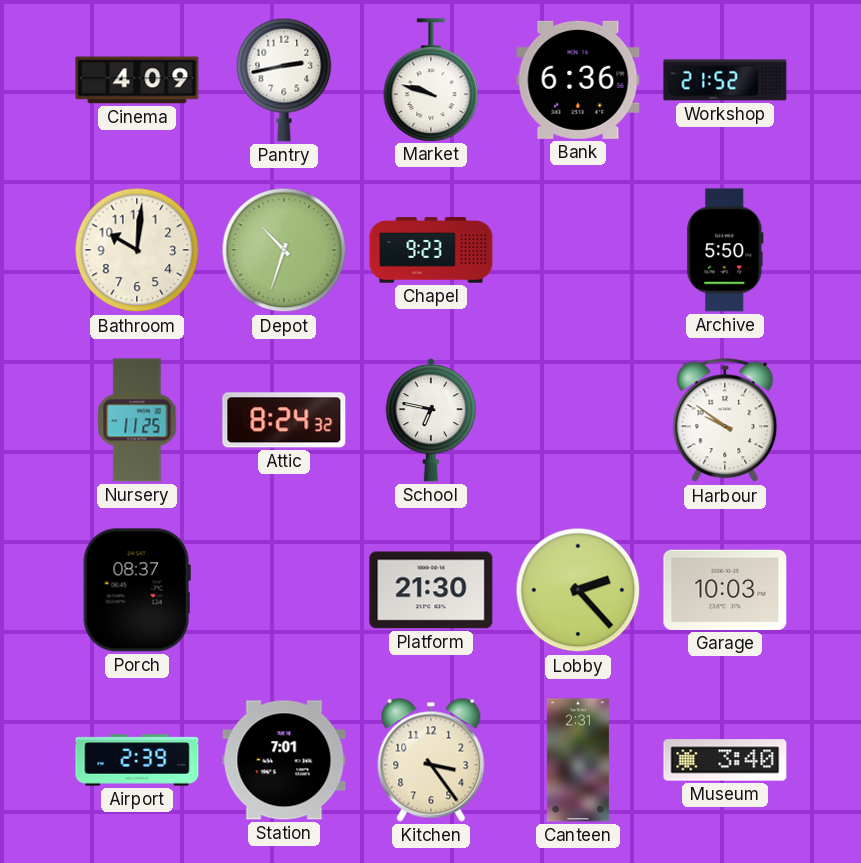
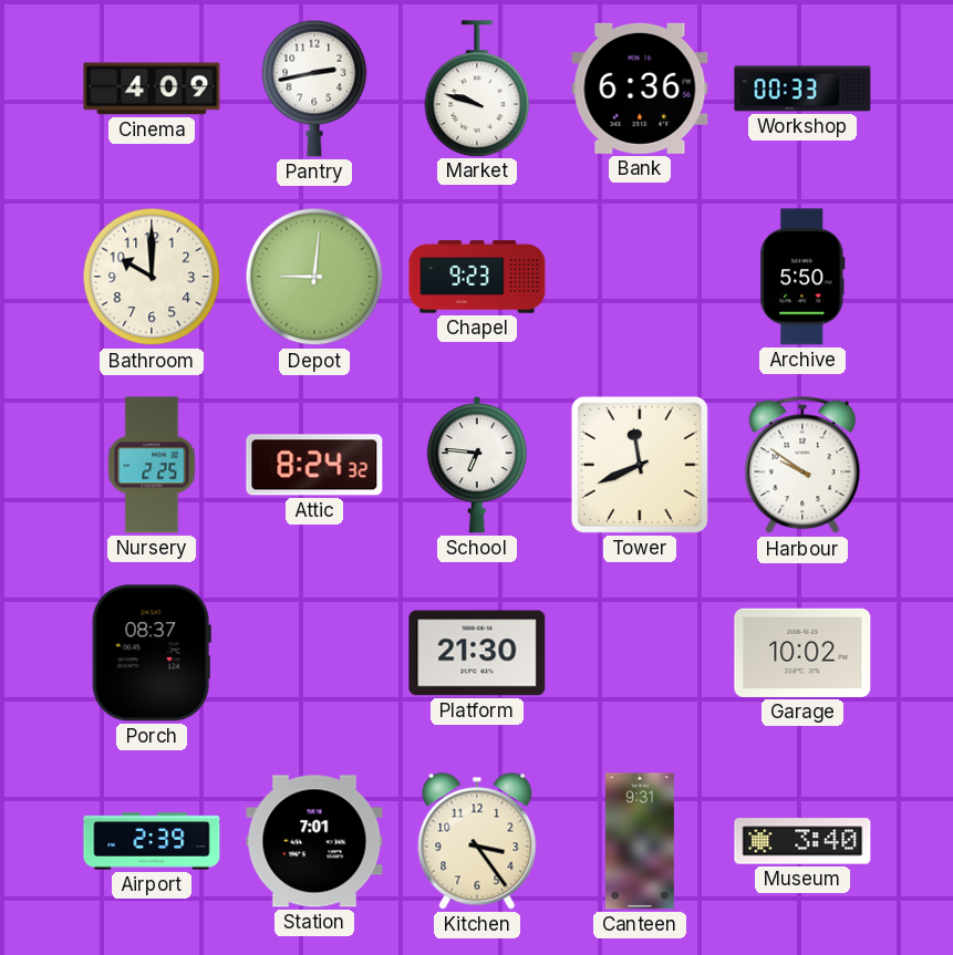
Workshop: 21:52 -> 00:33
Bathroom: 10:01 -> 10:00
Depot: 10:33 -> 9:01
Nursery: 11:25 -> 2:25
School: 6:47 -> 6:46
Tower: none -> 11:41
Lobby: 2:23 -> none
Garage: 10:03 -> 10:02
Canteen: 2:31 -> 9:31
